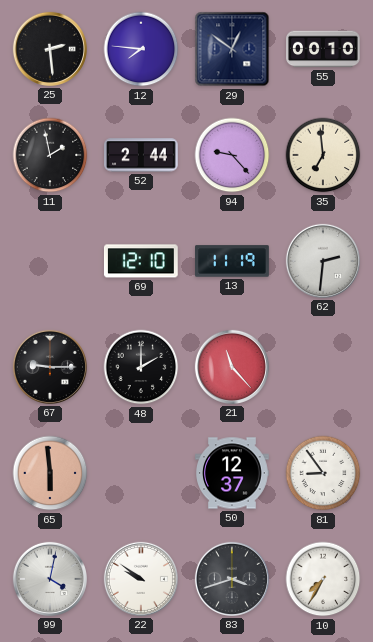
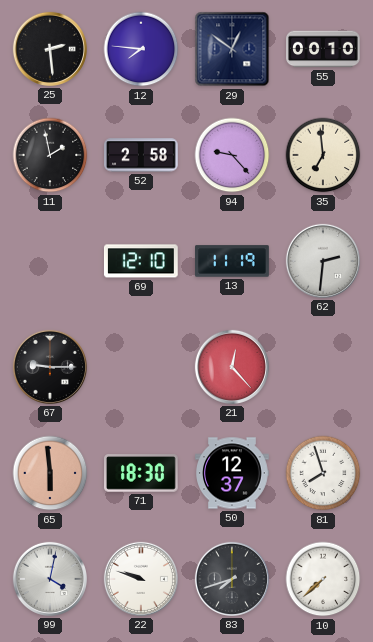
52: 2:44 -> 2:58
48: 2:00 -> none
21: 11:23 -> 12:23
71: none -> 18:30
81: 8:54 -> 7:57
22: 9:51 -> 9:48
83: 3:42 -> 7:42
10: 7:35 -> 7:38
